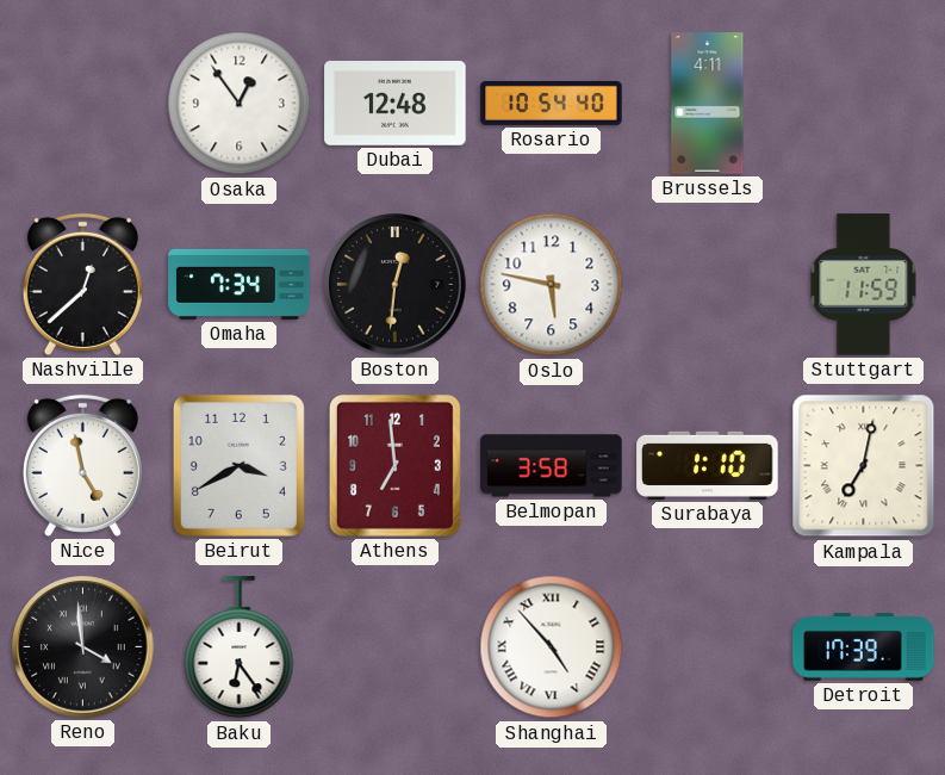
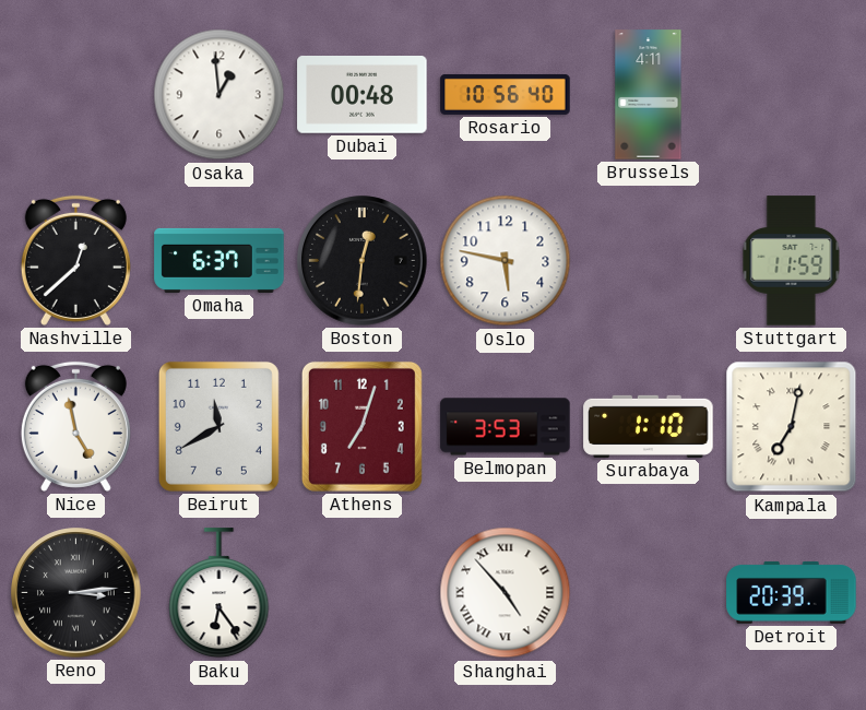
Osaka: 12:54 -> 12:59
Dubai: 12:48 -> 00:48
Rosario: 10:54 -> 10:56
Omaha: 7:34 -> 6:37
Beirut: 3:40 -> 11:40
Athens: 6:59 -> 7:03
Belmopan: 3:58 -> 3:53
Reno: 3:59 -> 3:14
Detroit: 17:39 -> 20:39
